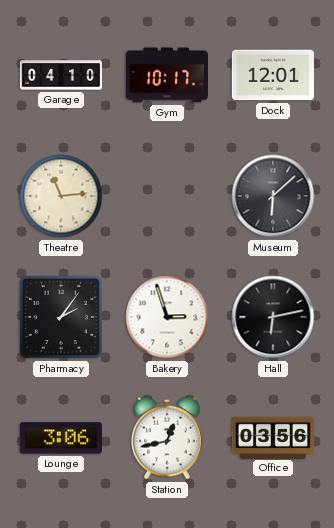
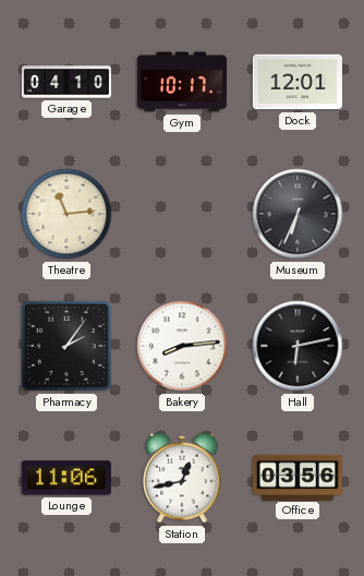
Museum: 6:08 -> 6:34
Bakery: 2:57 -> 8:14
Lounge: 3:06 -> 11:06
